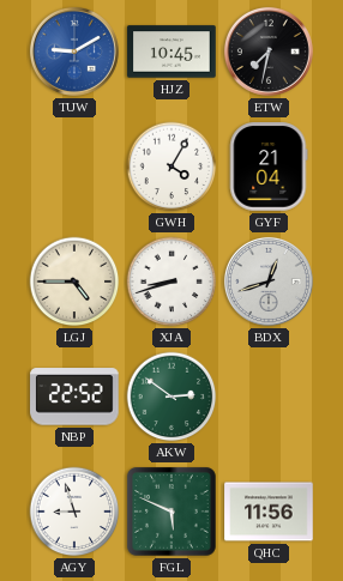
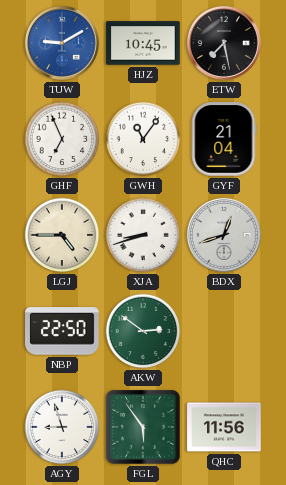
ETW: 7:32 -> 7:28
GHF: none -> 6:56
GWH: 4:05 -> 11:06
NBP: 22:52 -> 22:50
FGL: 5:49 -> 5:54
